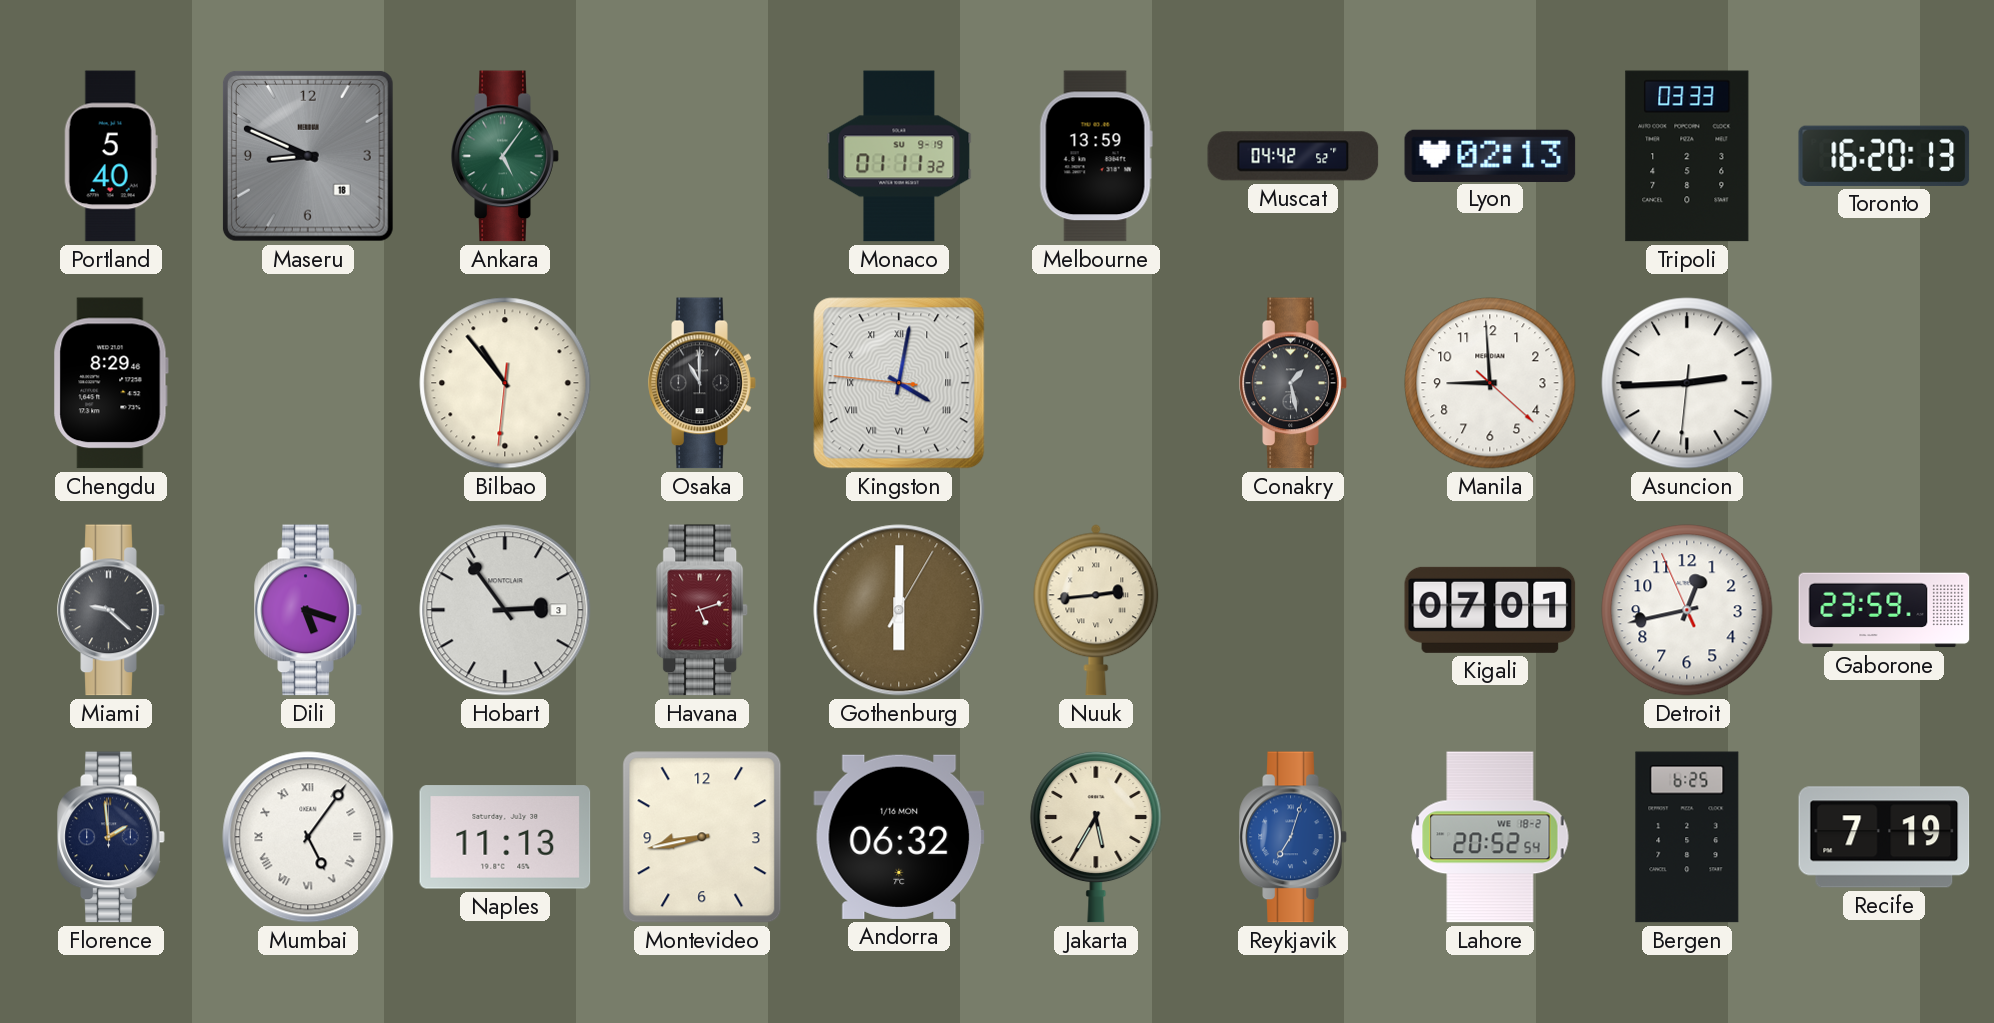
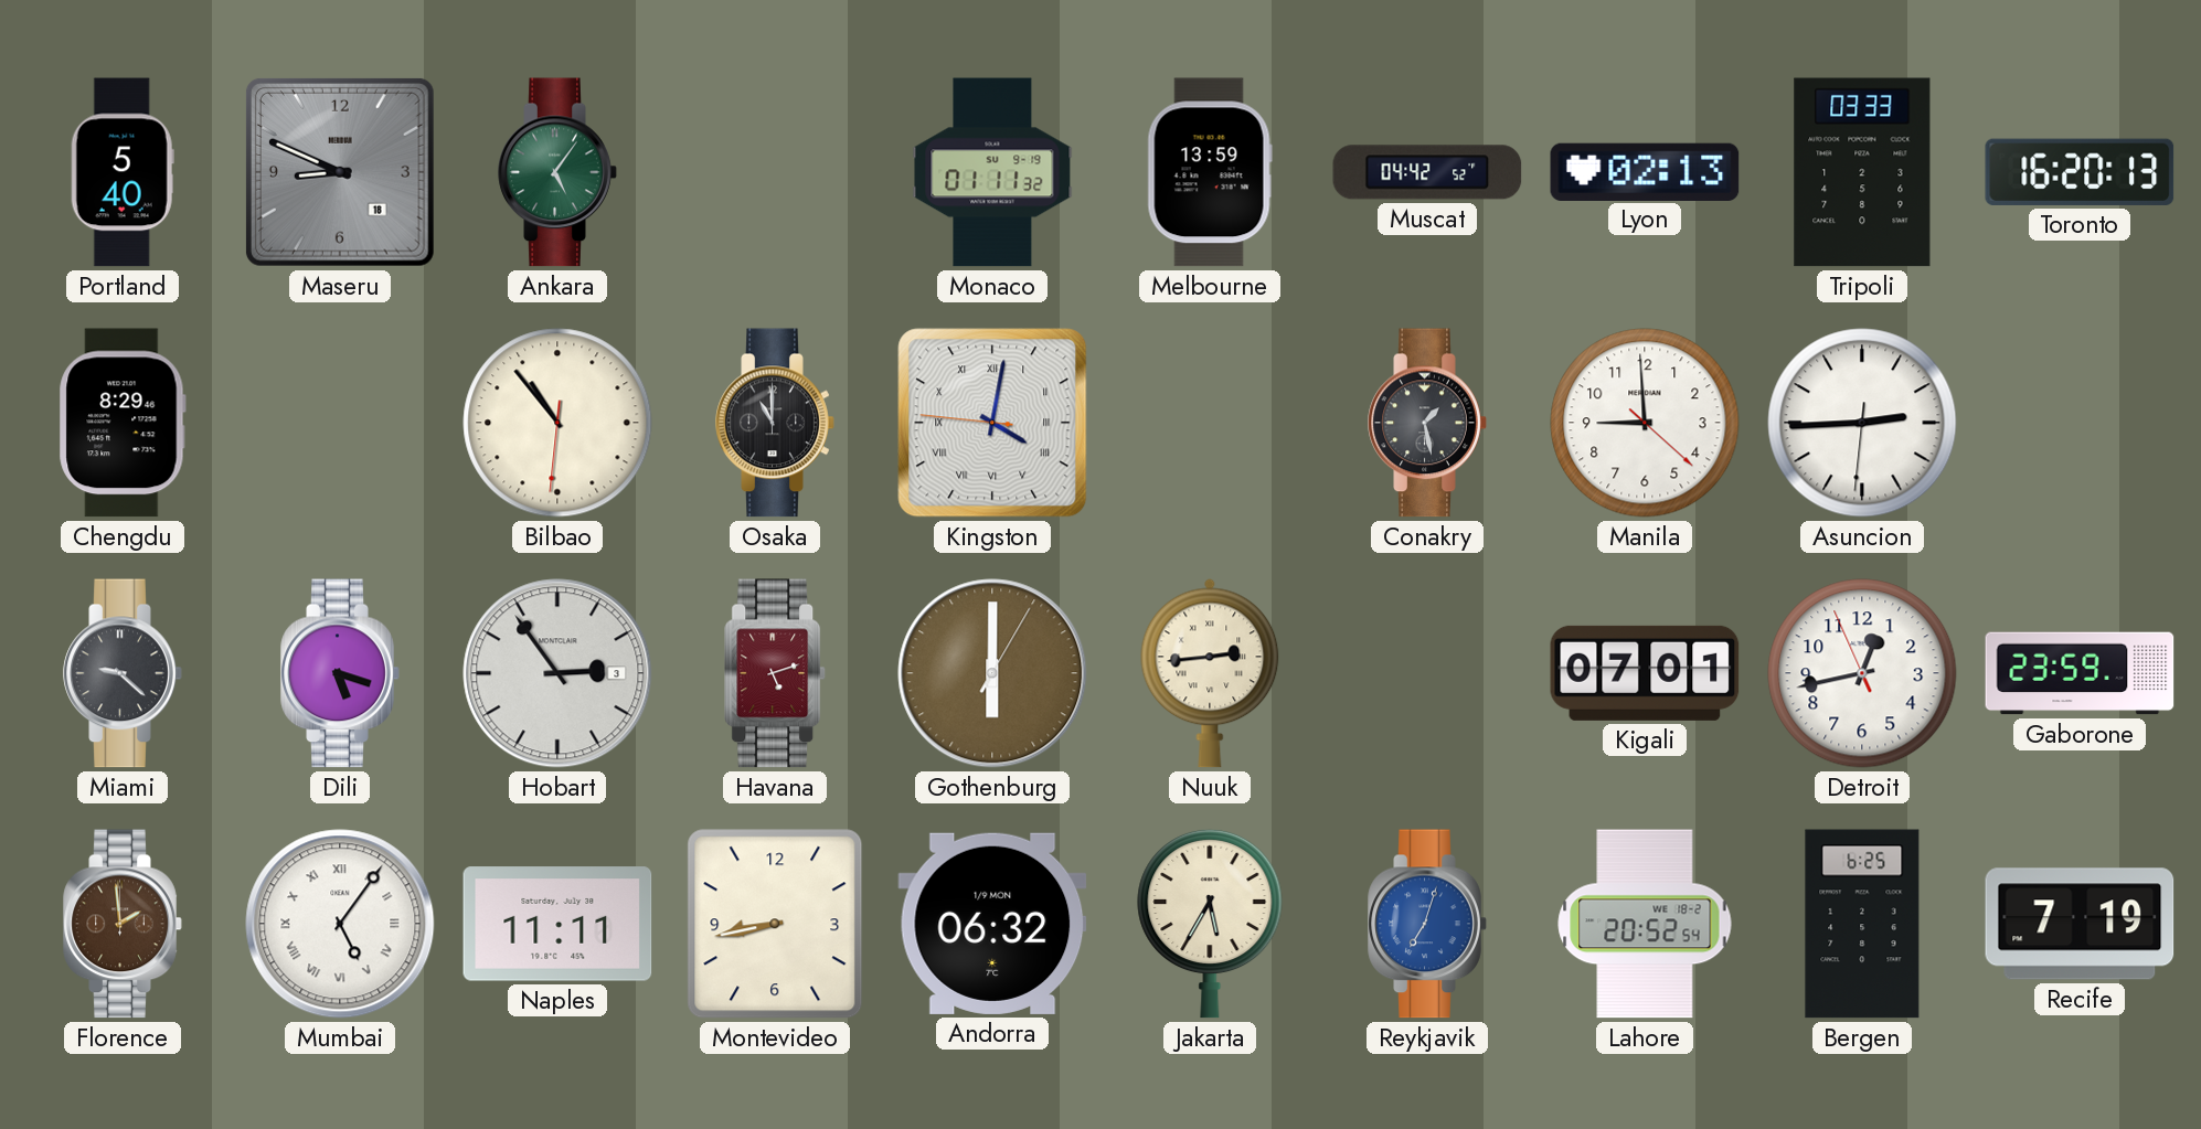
Florence dial: navy -> brown
Naples: 11:13 -> 11:11
Andorra date: 1/16 MON -> 1/9 MON
